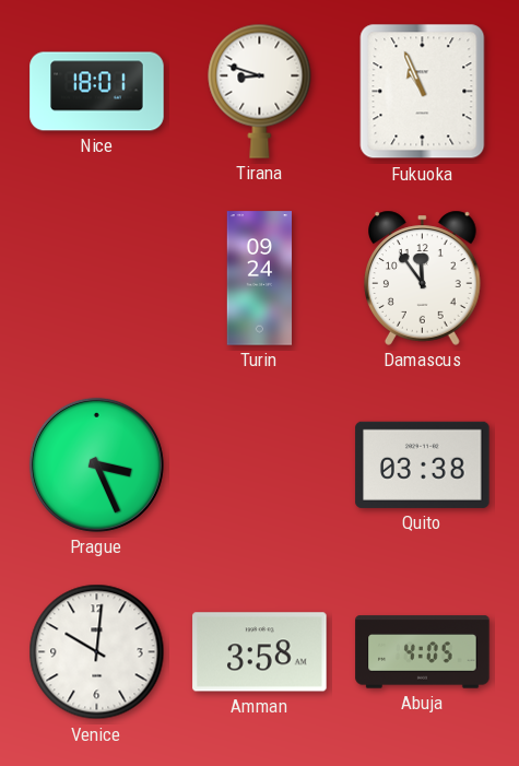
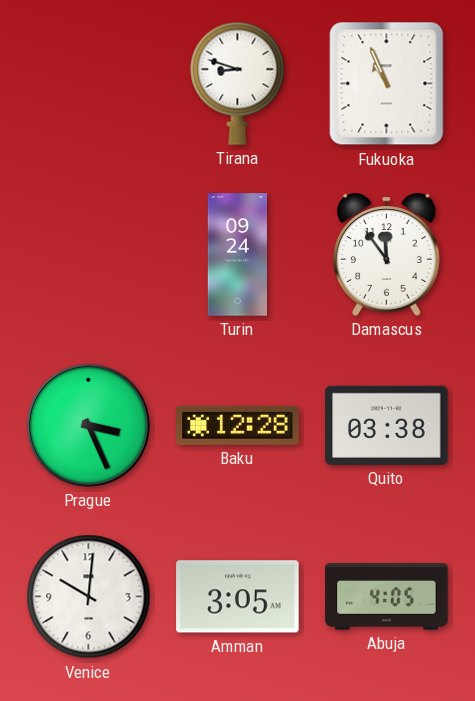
Nice: 18:01 -> none
Baku: none -> 12:28
Amman: 3:58 -> 3:05
